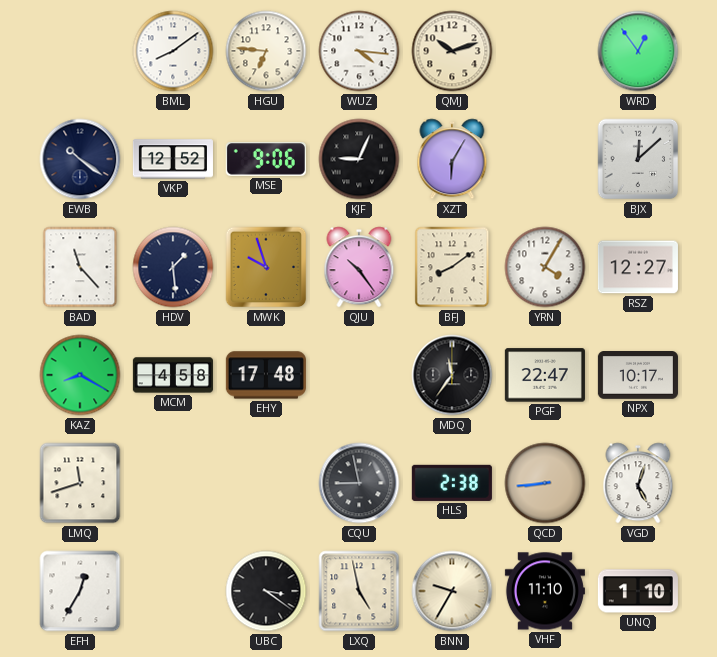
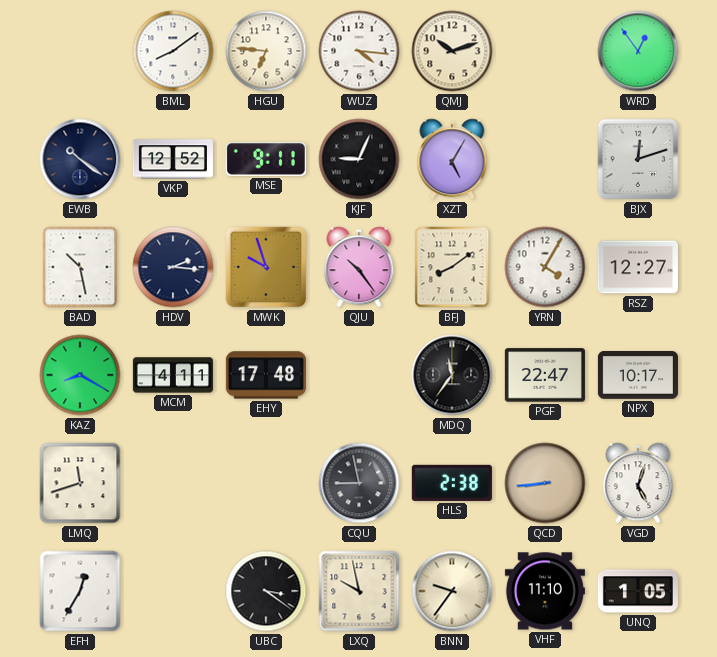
MSE: 9:06 -> 9:11
XZT: 6:05 -> 5:05
BJX: 12:08 -> 12:12
BAD: 11:23 -> 10:28
HDV: 1:29 -> 2:16
MCM: 4:58 -> 4:11
LXQ: 4:58 -> 9:58
BNN: 9:35 -> 9:36
UNQ: 1:10 -> 1:05
